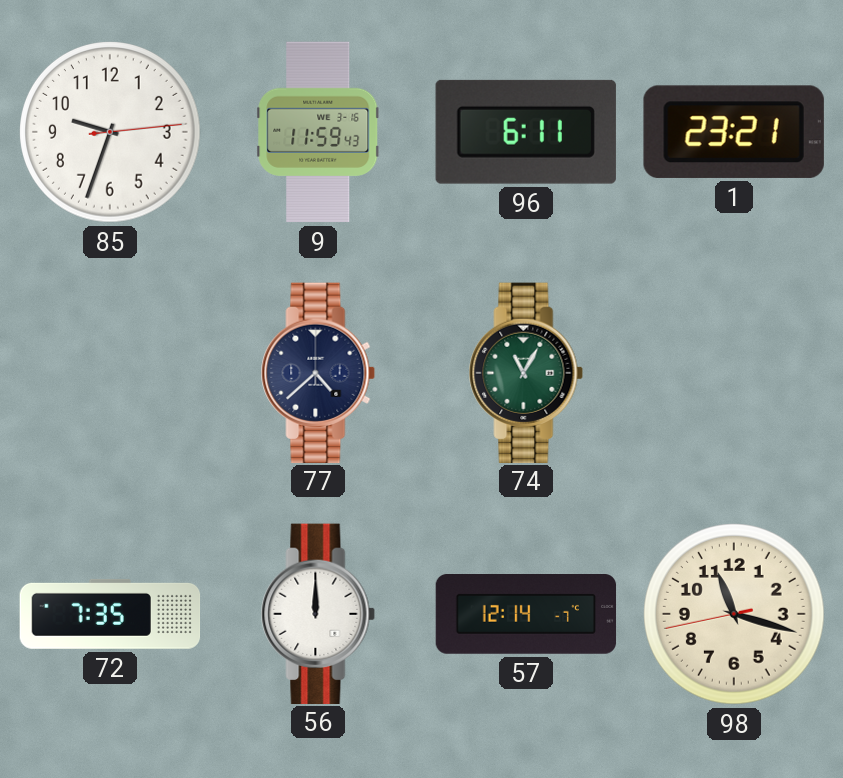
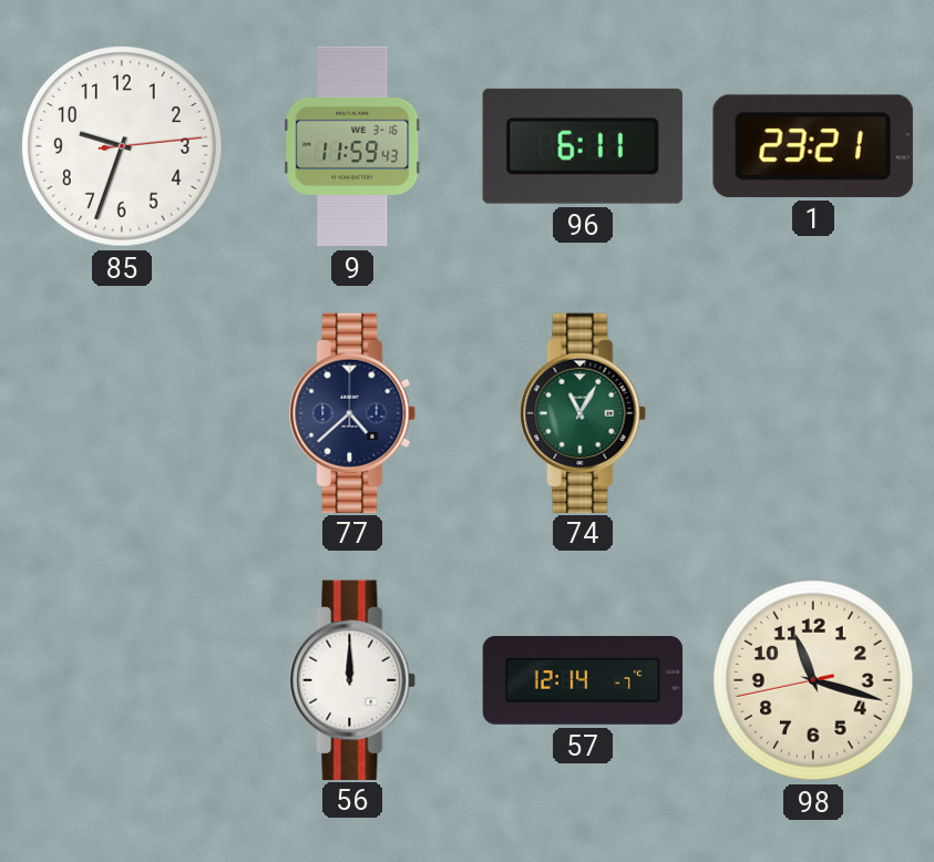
72: 7:35 -> none
